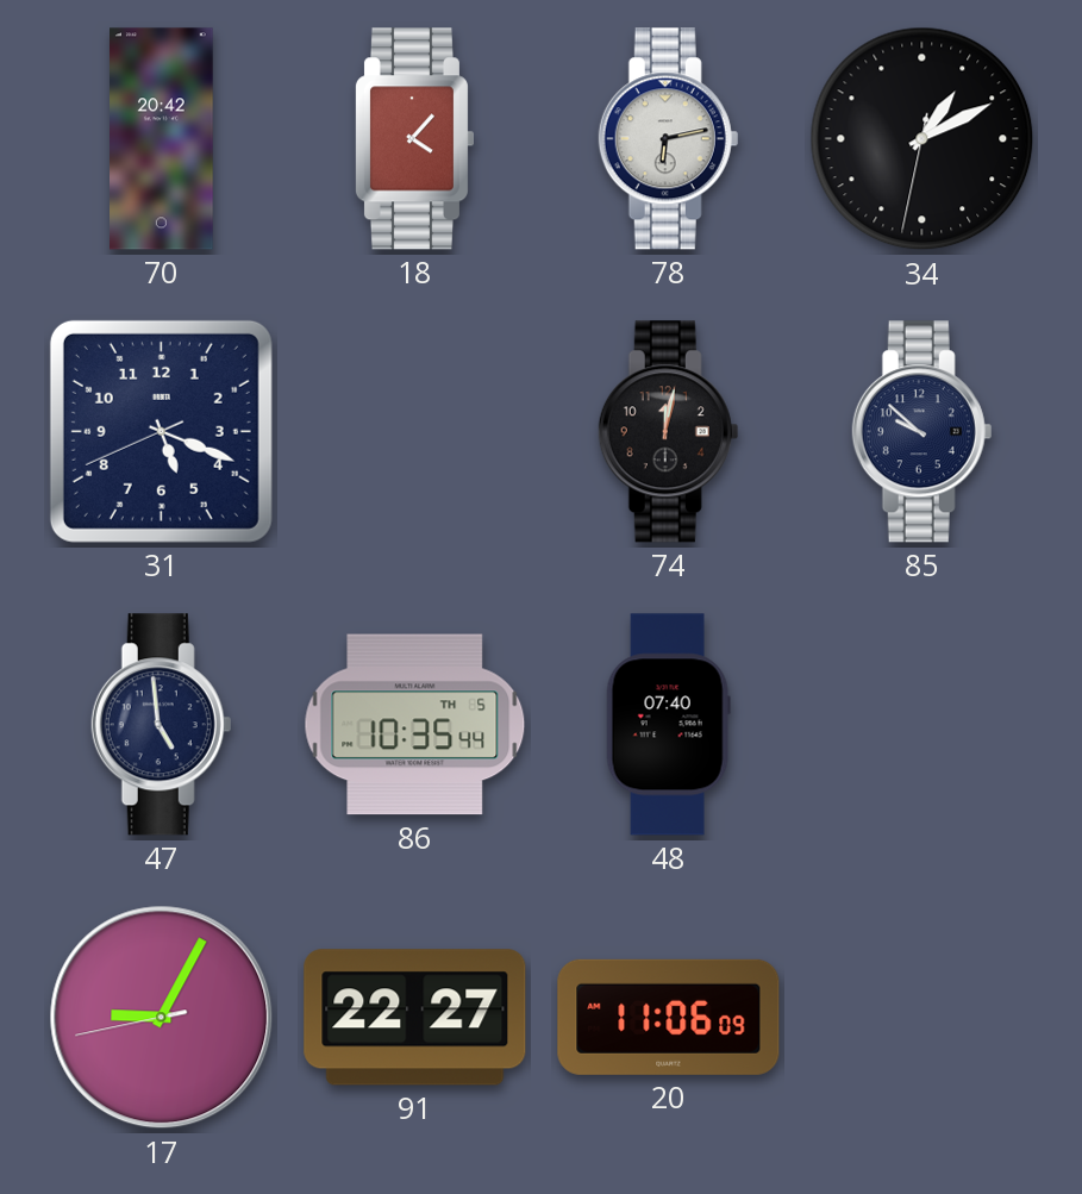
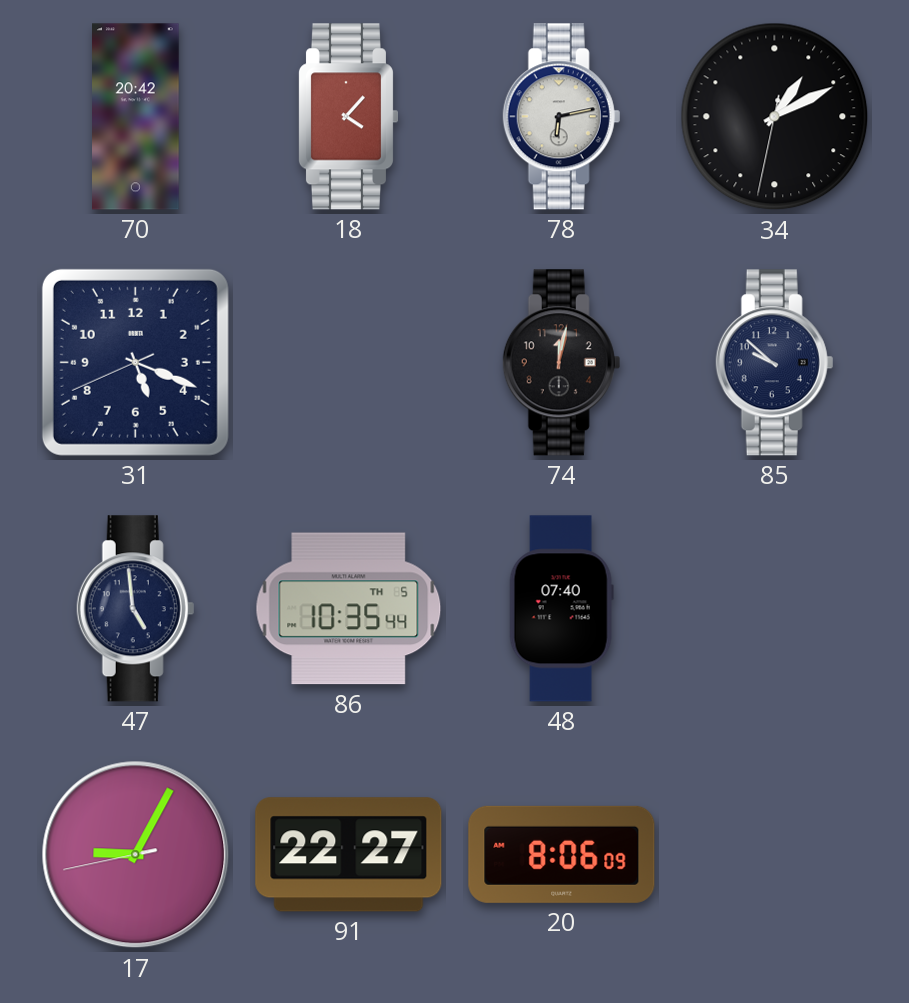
20: 11:06 -> 8:06
